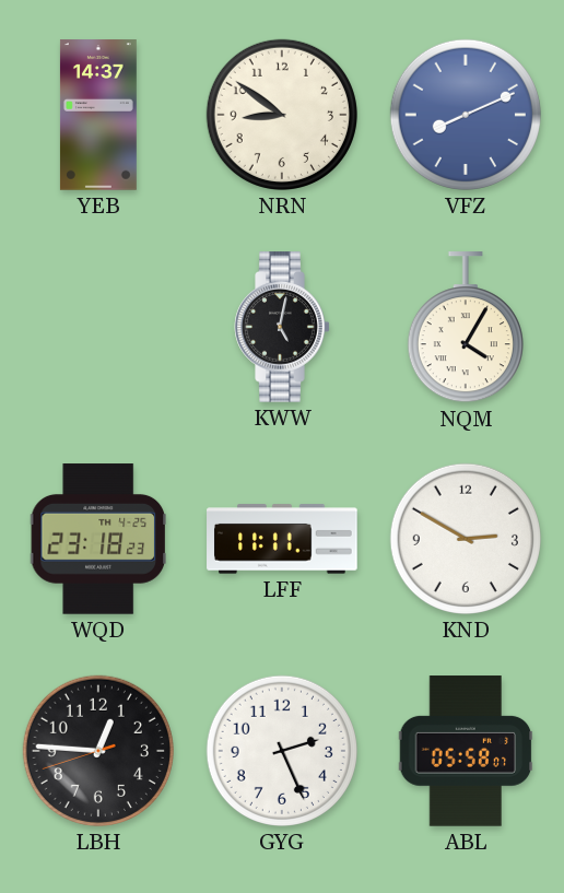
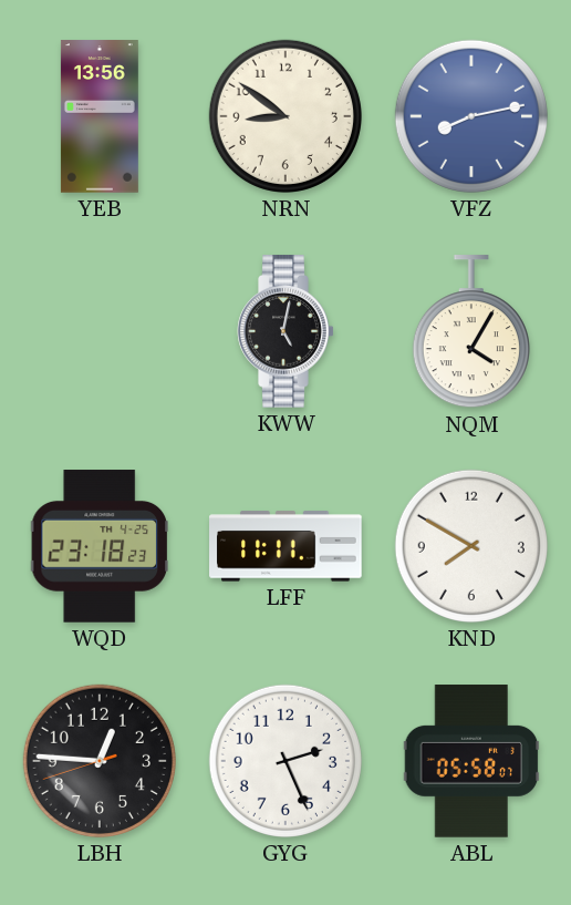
YEB: 14:37 -> 13:56
VFZ: 8:11 -> 8:13
KND: 2:50 -> 7:50
